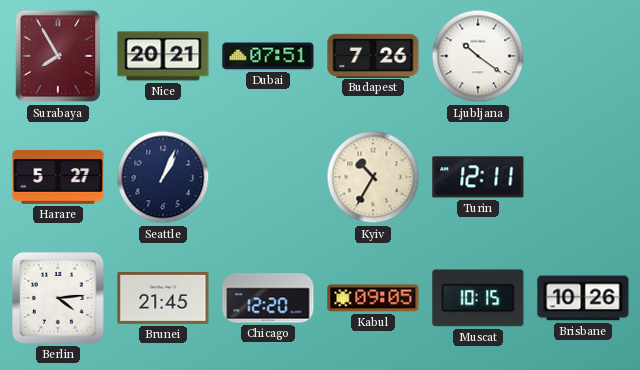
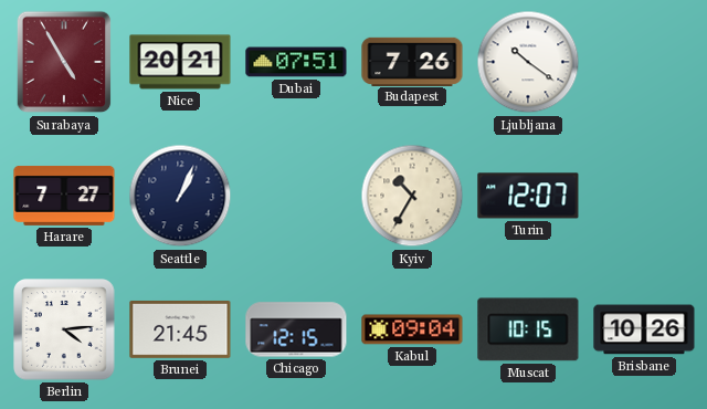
Surabaya: 7:55 -> 4:55
Harare: 5:27 -> 7:27
Turin: 12:11 -> 12:07
Chicago: 12:20 -> 12:15
Kabul: 09:05 -> 09:04
